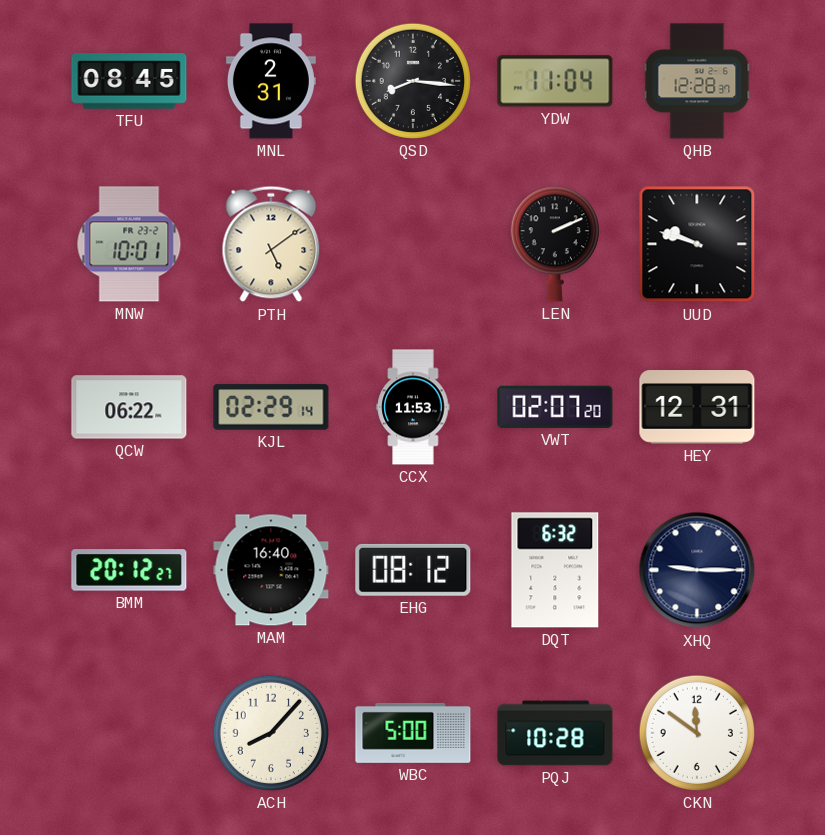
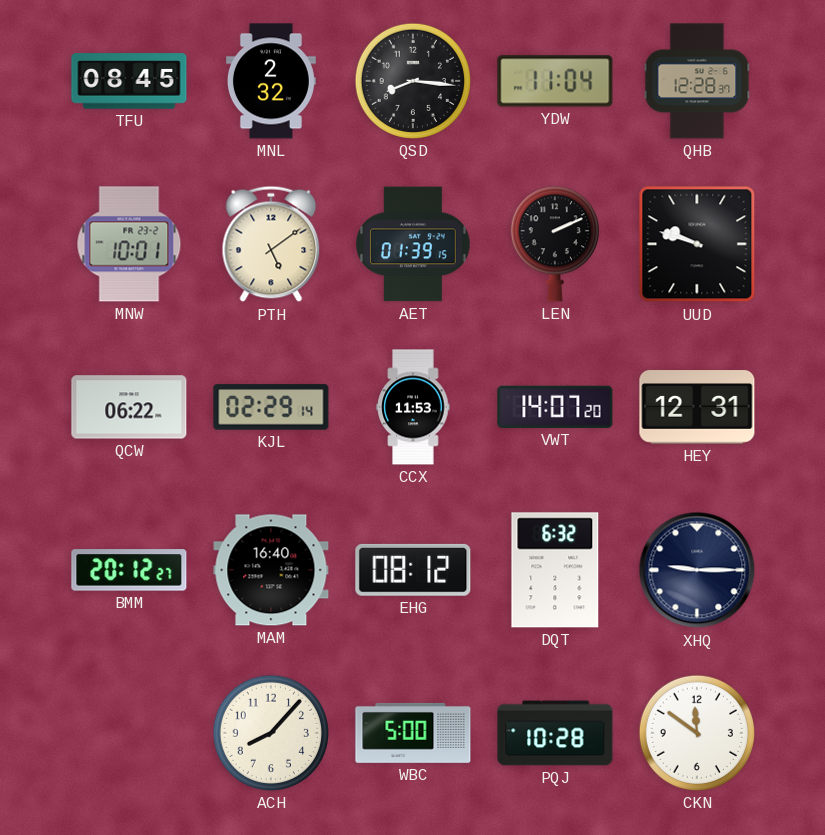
MNL: 2:31 -> 2:32
AET: none -> 01:39
VWT: 02:07 -> 14:07
